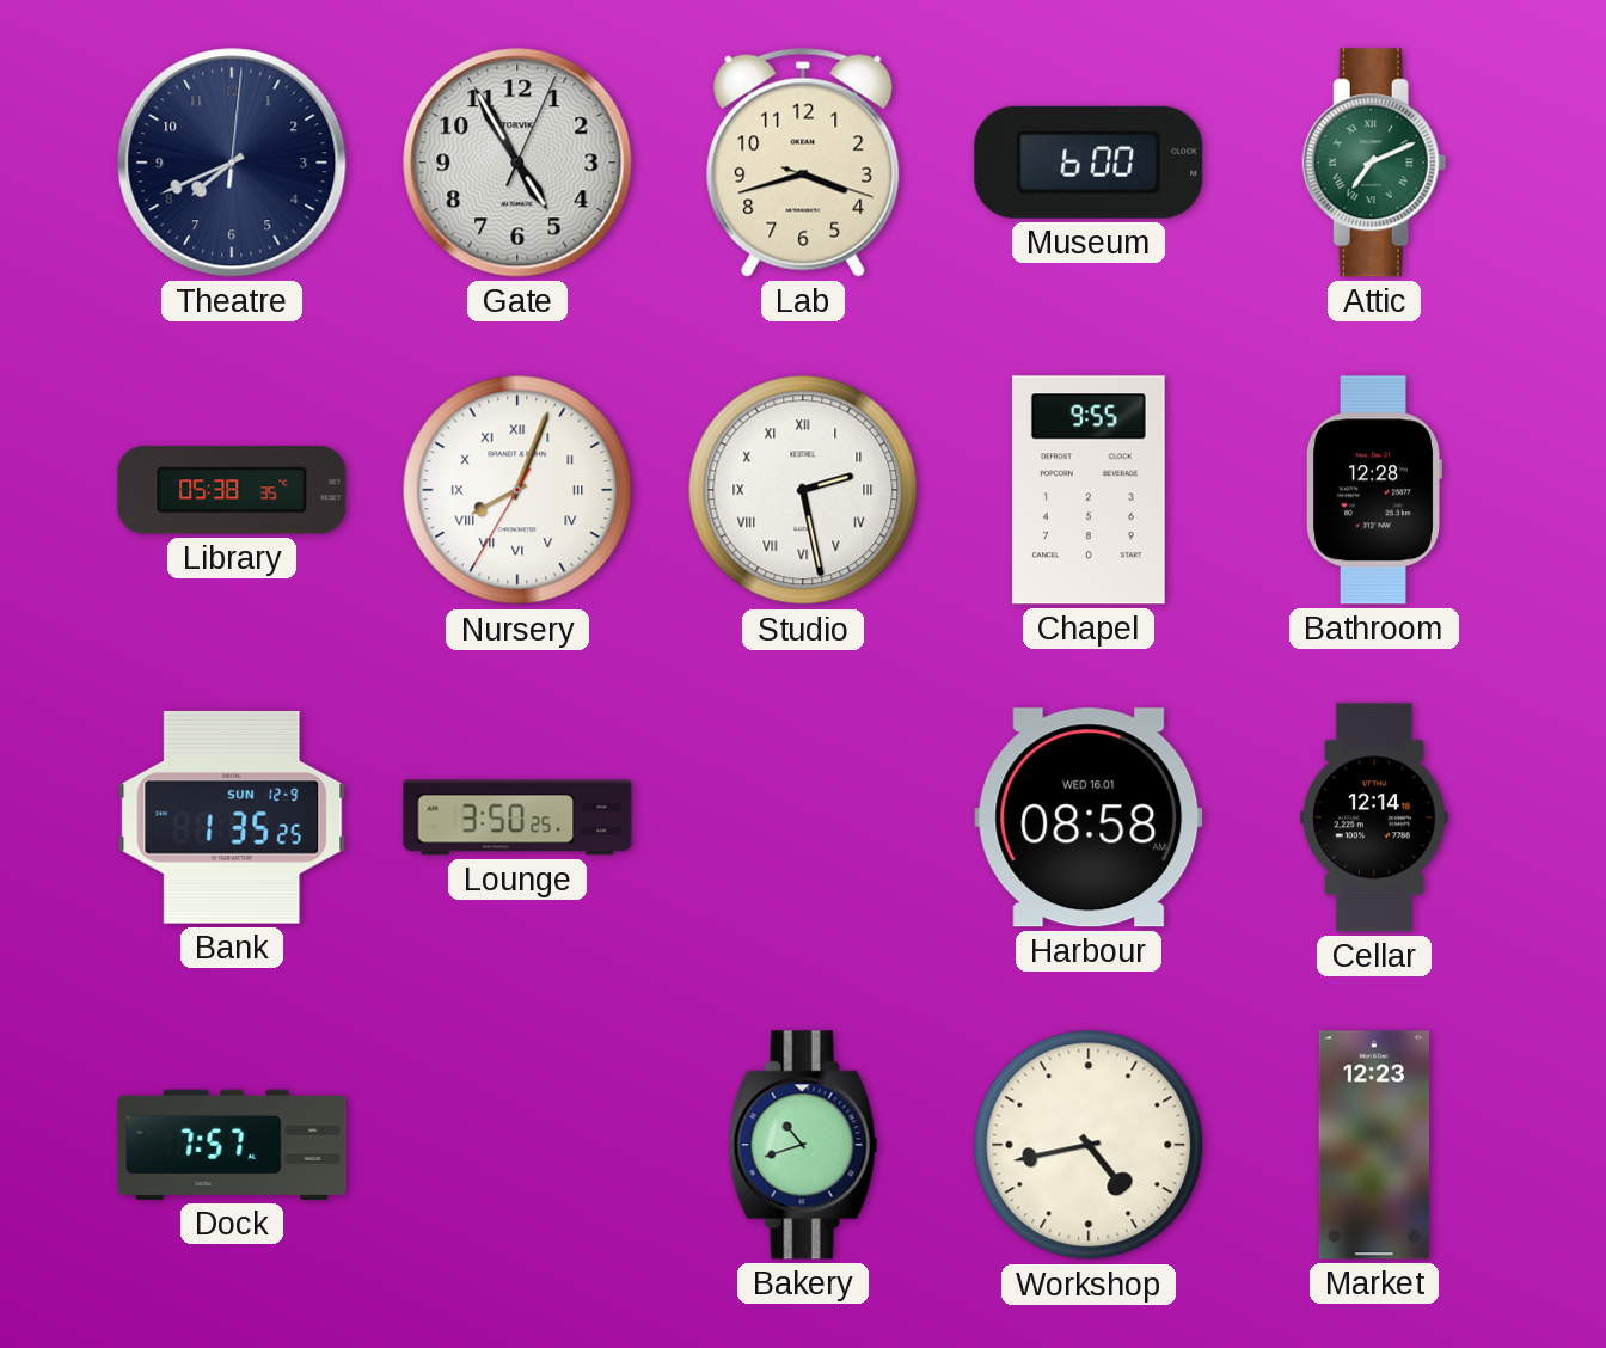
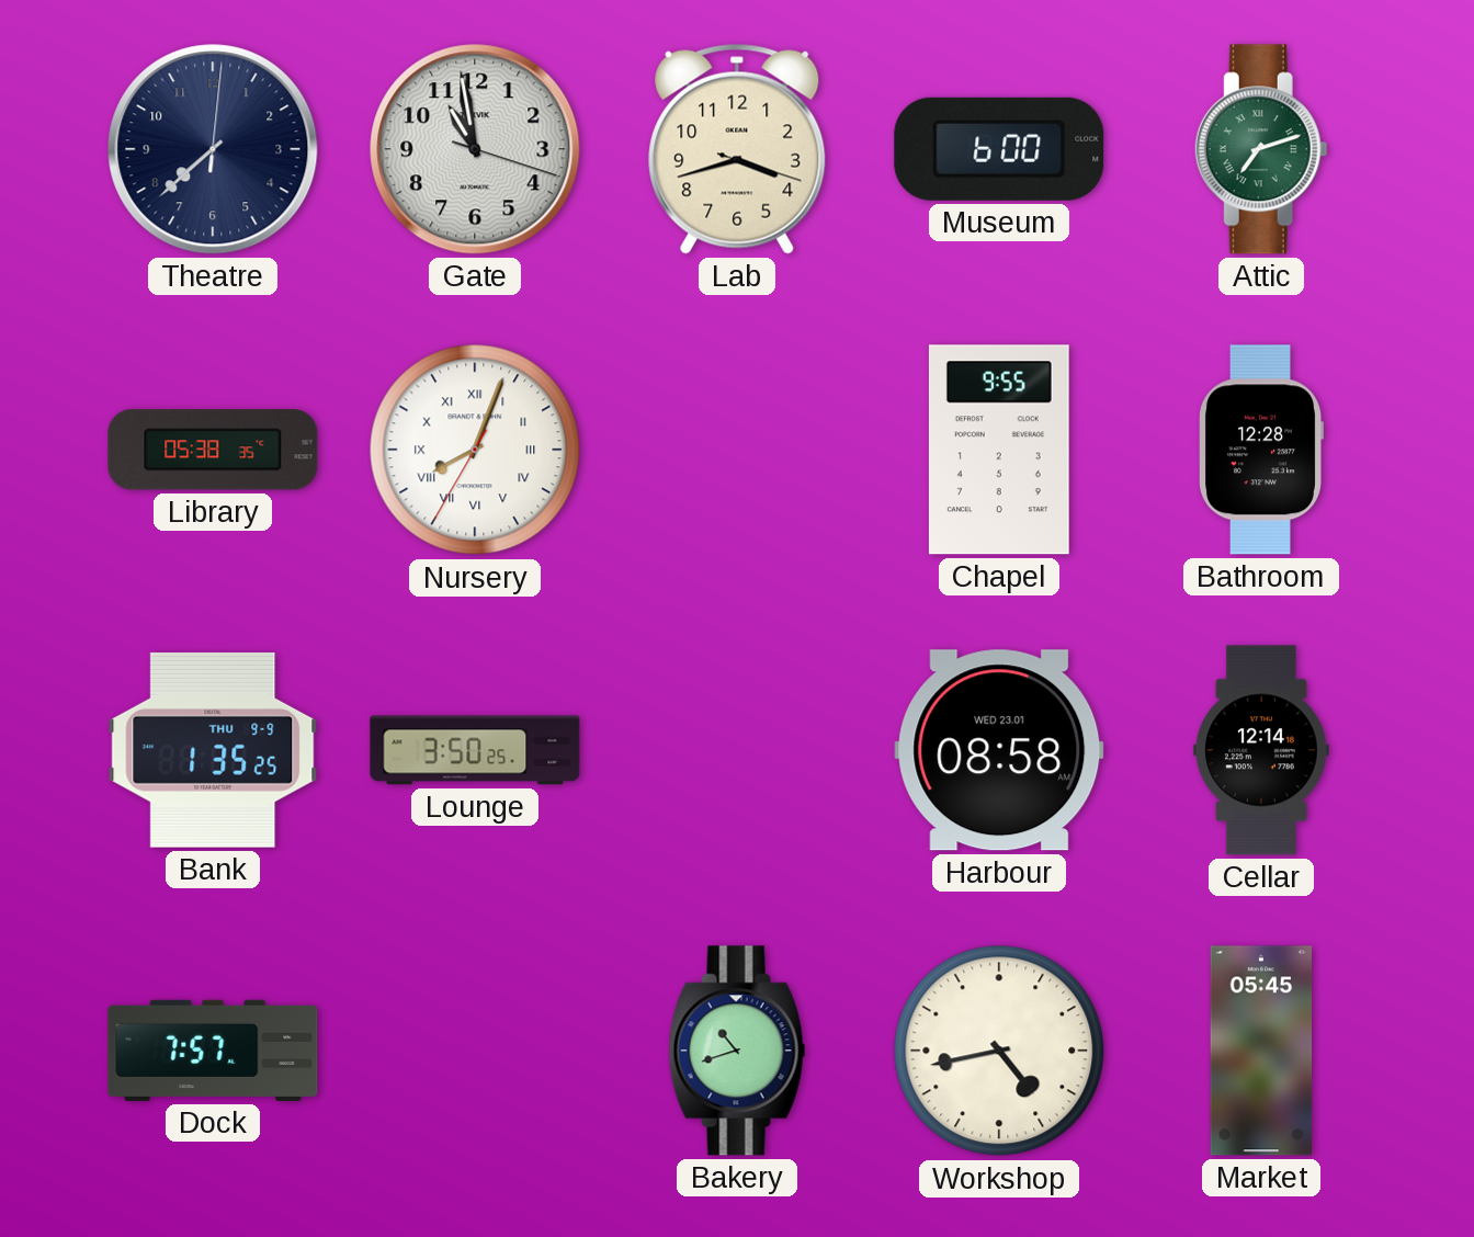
Theatre: 7:41 -> 7:38
Gate: 4:55 -> 10:58
Attic: 7:11 -> 7:12
Studio: 2:28 -> none
Bank date: SUN 12-9 -> THU 9-9
Harbour date: WED 16.01 -> WED 23.01
Market: 12:23 -> 05:45
